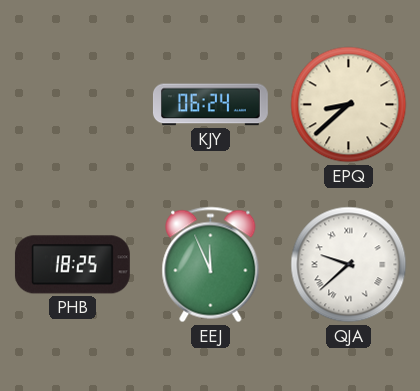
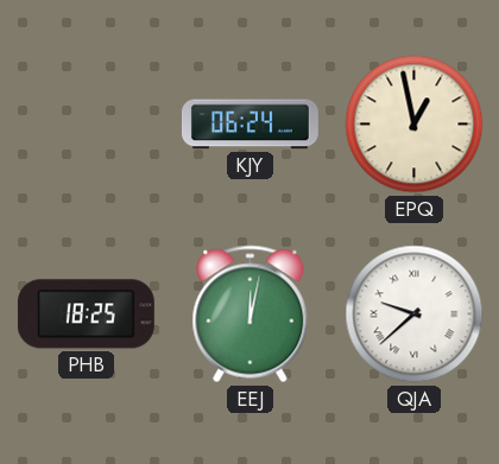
EPQ: 8:38 -> 12:58
EEJ: 11:56 -> 12:02
